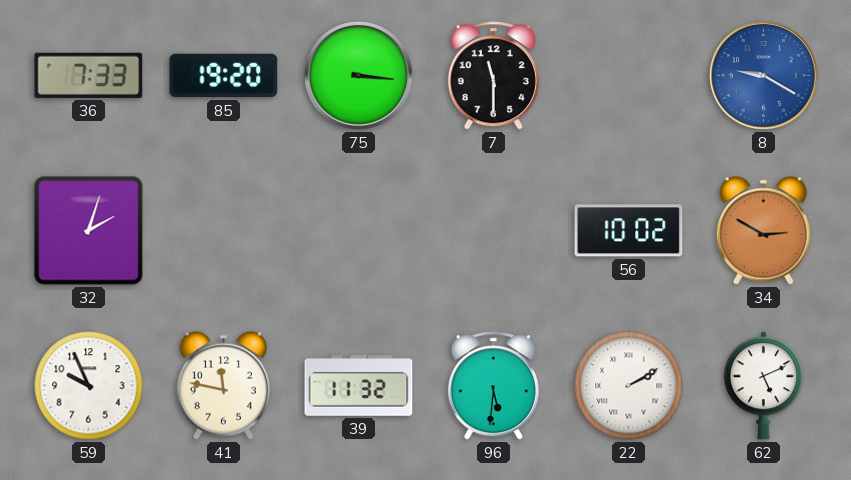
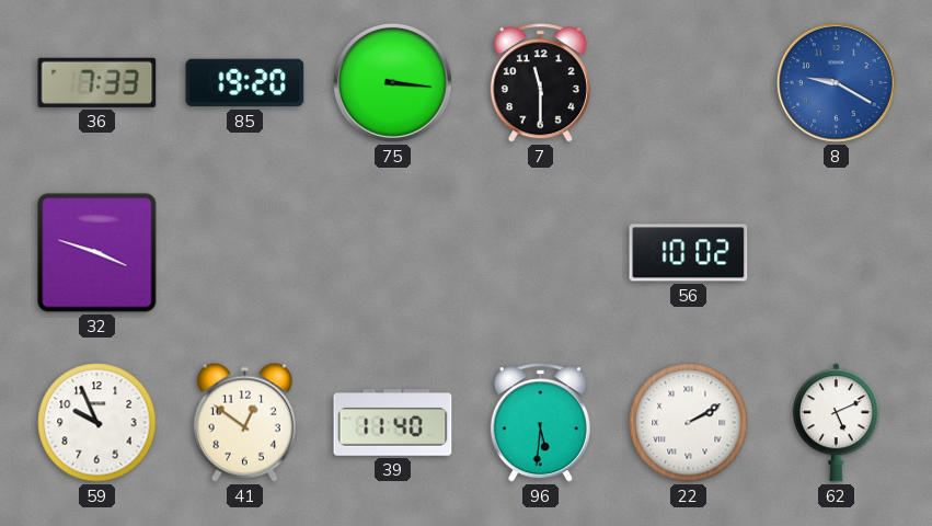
32: 2:03 -> 3:48
34: 2:50 -> none
41: 11:47 -> 12:51
39: 11:32 -> 11:40
